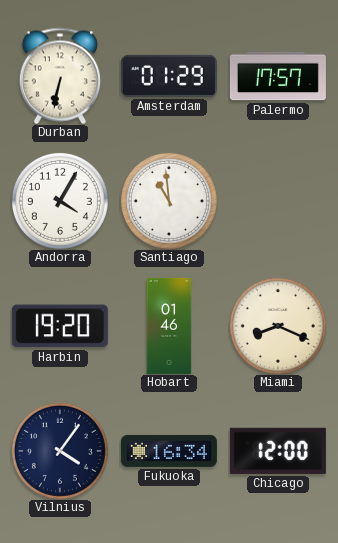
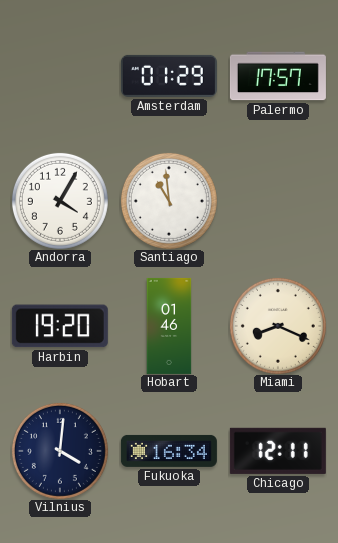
Durban: 6:32 -> none
Vilnius: 4:06 -> 4:01
Chicago: 12:00 -> 12:11
